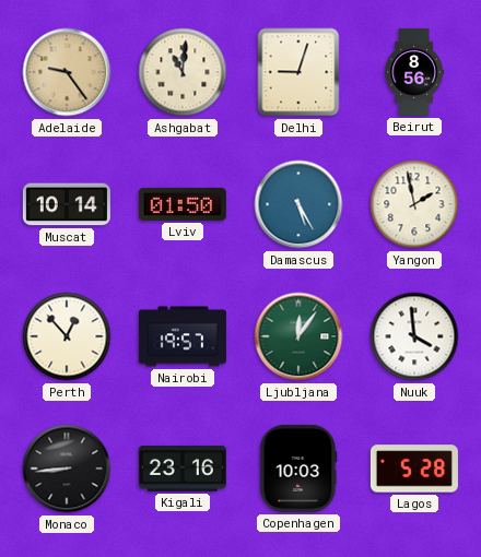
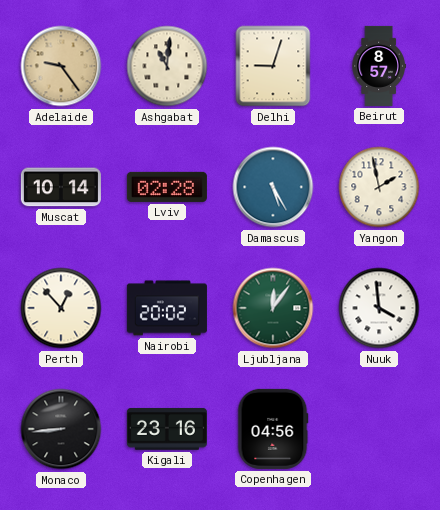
Beirut: 8:56 -> 8:57
Lviv: 01:50 -> 02:28
Nairobi: 19:57 -> 20:02
Copenhagen: 10:03 -> 04:56
Lagos: 5:28 -> none
